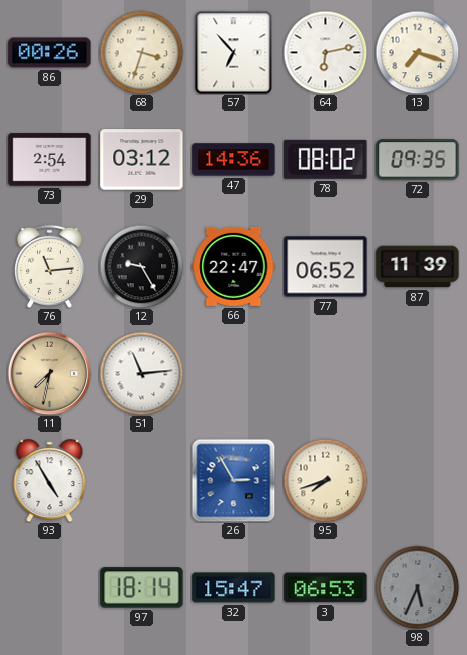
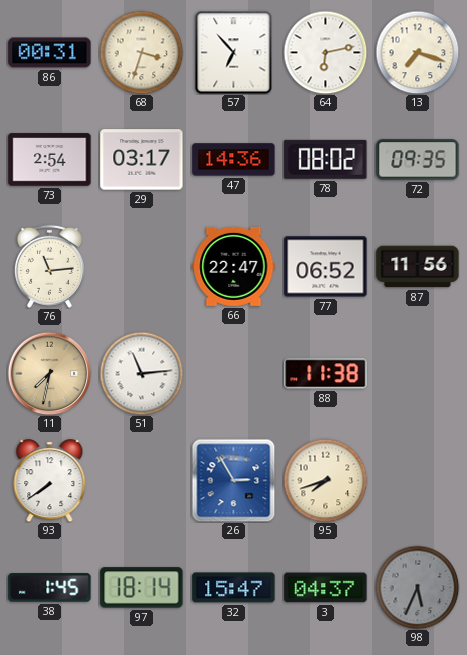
86: 00:26 -> 00:31
29: 03:12 -> 03:17
12: 9:25 -> none
87: 11:39 -> 11:56
88: none -> 11:38
93: 4:55 -> 7:39
38: none -> 1:45
3: 06:53 -> 04:37
